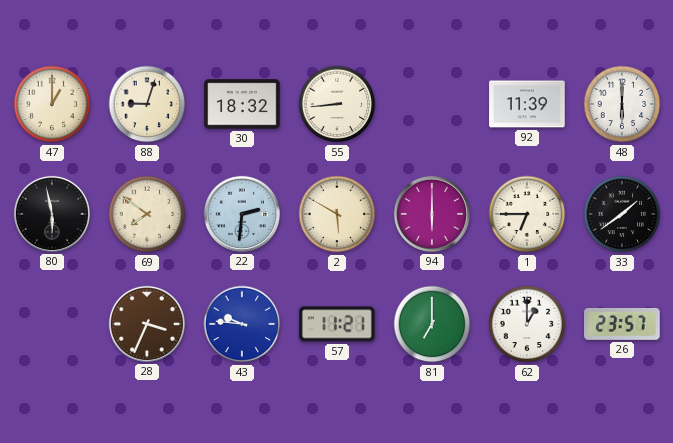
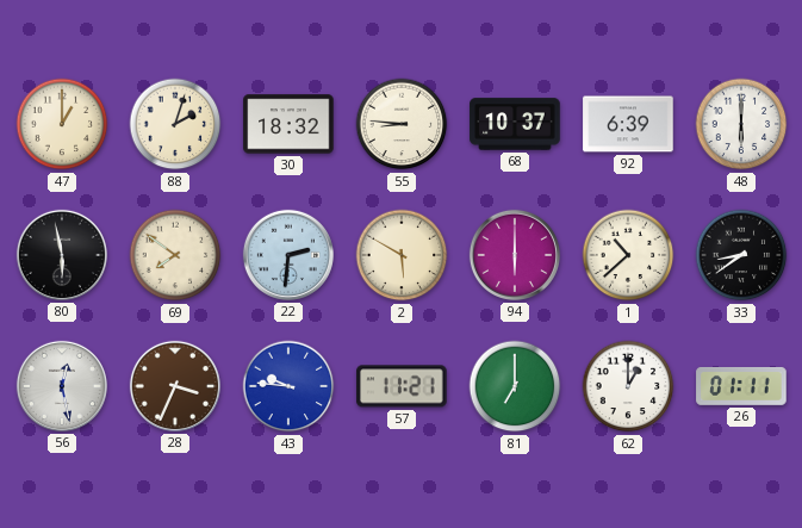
88: 9:03 -> 2:03
55: 8:44 -> 8:46
68: none -> 10:37
92: 11:39 -> 6:39
1: 6:45 -> 10:38
33: 1:39 -> 8:39
56: none -> 12:28
26: 23:57 -> 01:11
